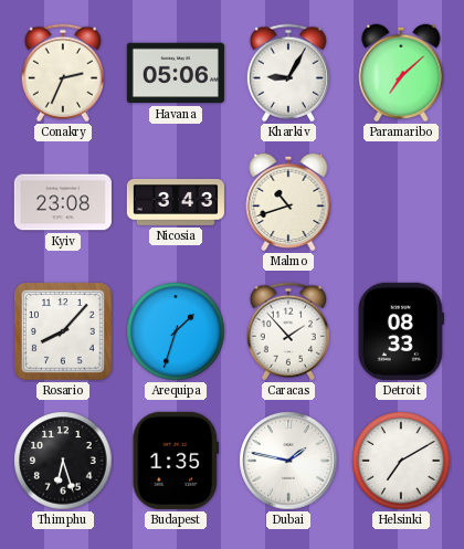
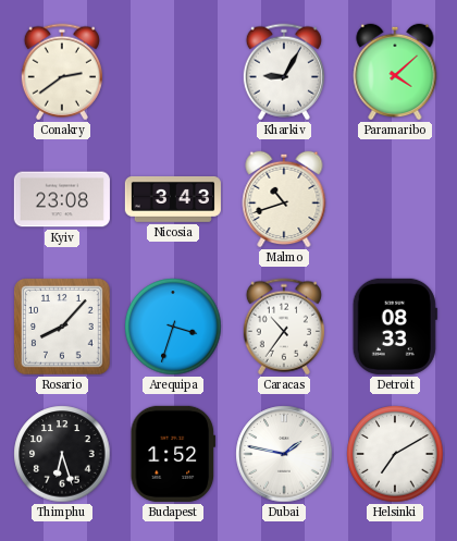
Conakry: 2:34 -> 2:39
Havana: 05:06 -> none
Paramaribo: 7:08 -> 4:08
Arequipa: 1:33 -> 3:33
Caracas: 1:53 -> 10:36
Budapest: 1:35 -> 1:52
